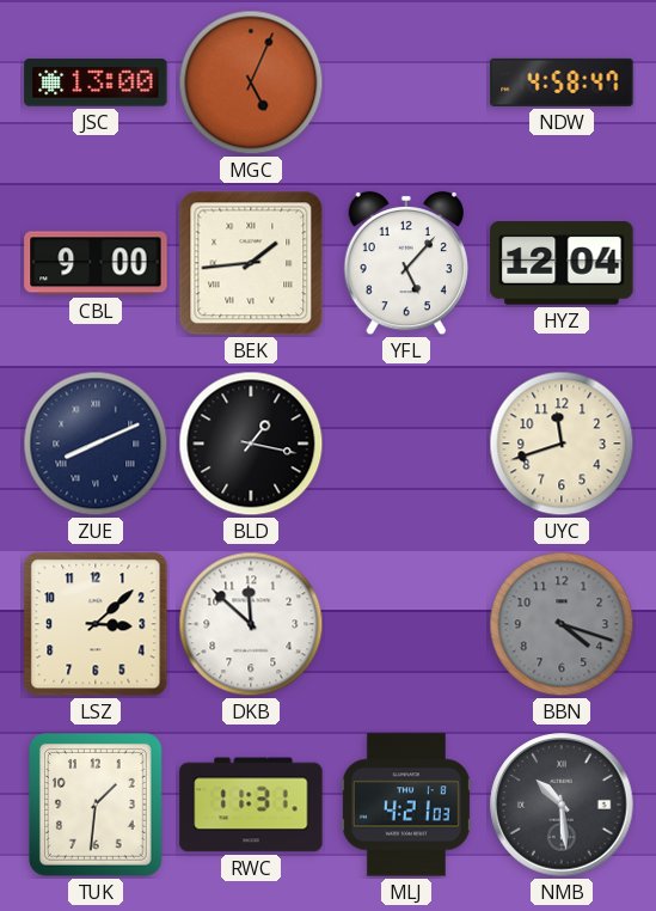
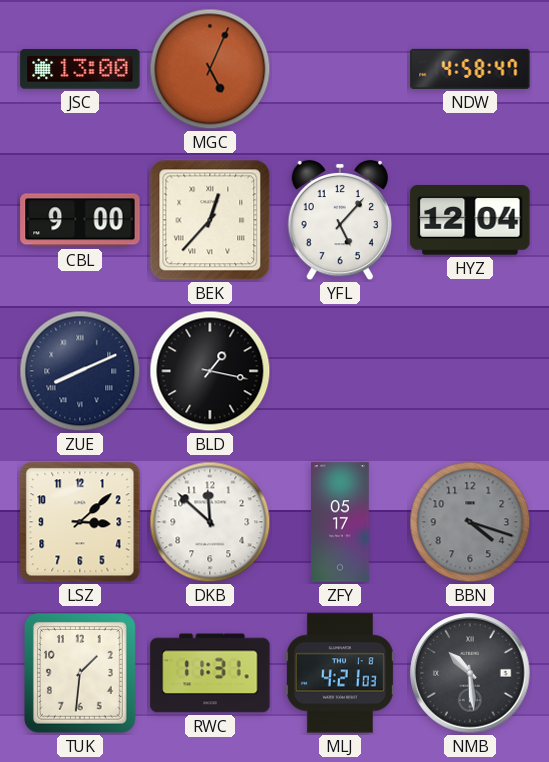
BEK: 1:44 -> 12:37
UYC: 11:42 -> none
ZFY: none -> 05:17
